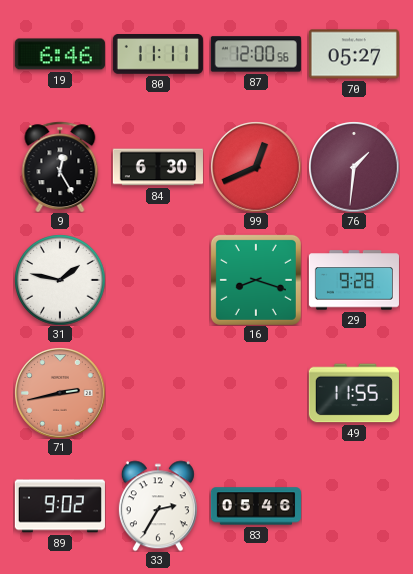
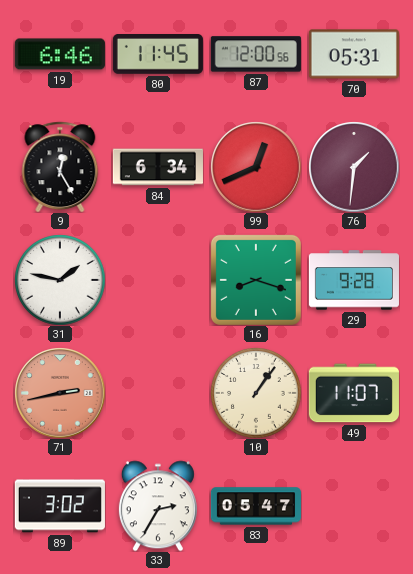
80: 11:11 -> 11:45
70: 05:27 -> 05:31
84: 6:30 -> 6:34
10: none -> 1:06
49: 11:55 -> 11:07
89: 9:02 -> 3:02
83: 05:46 -> 05:47
